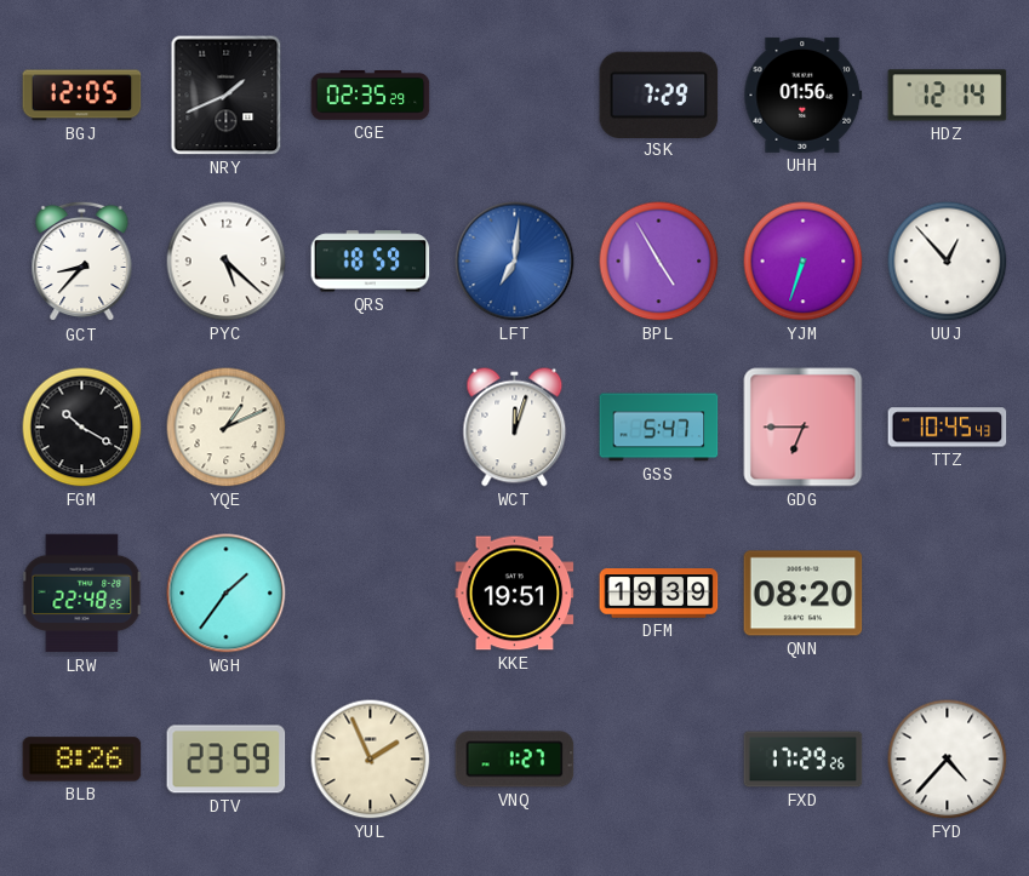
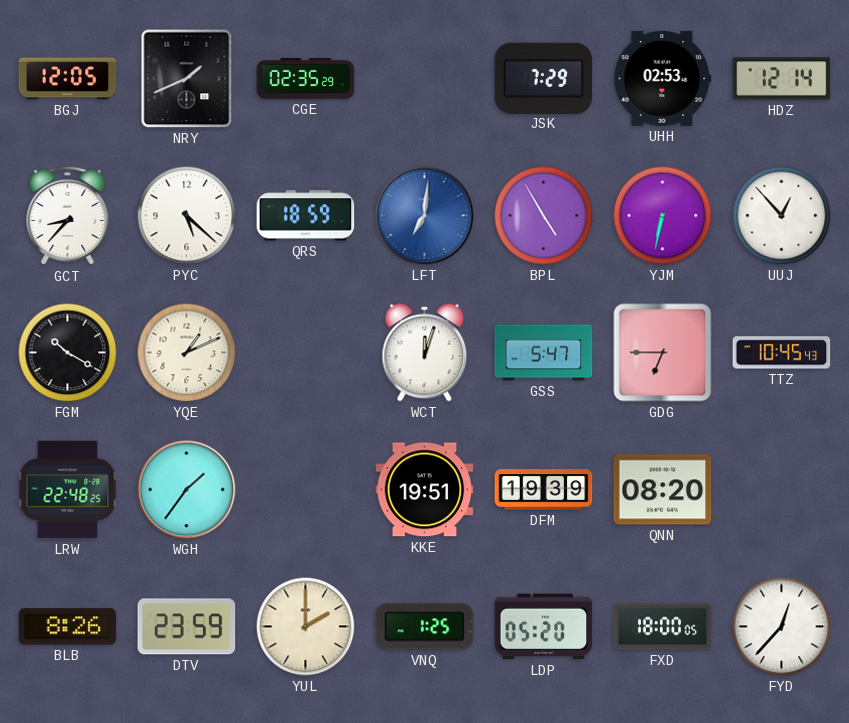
UHH: 01:56 -> 02:53
YJM: 6:33 -> 6:32
YUL: 1:56 -> 2:00
VNQ: 1:27 -> 1:25
LDP: none -> 05:20
FXD: 17:29 -> 18:00
FYD: 4:37 -> 12:37
